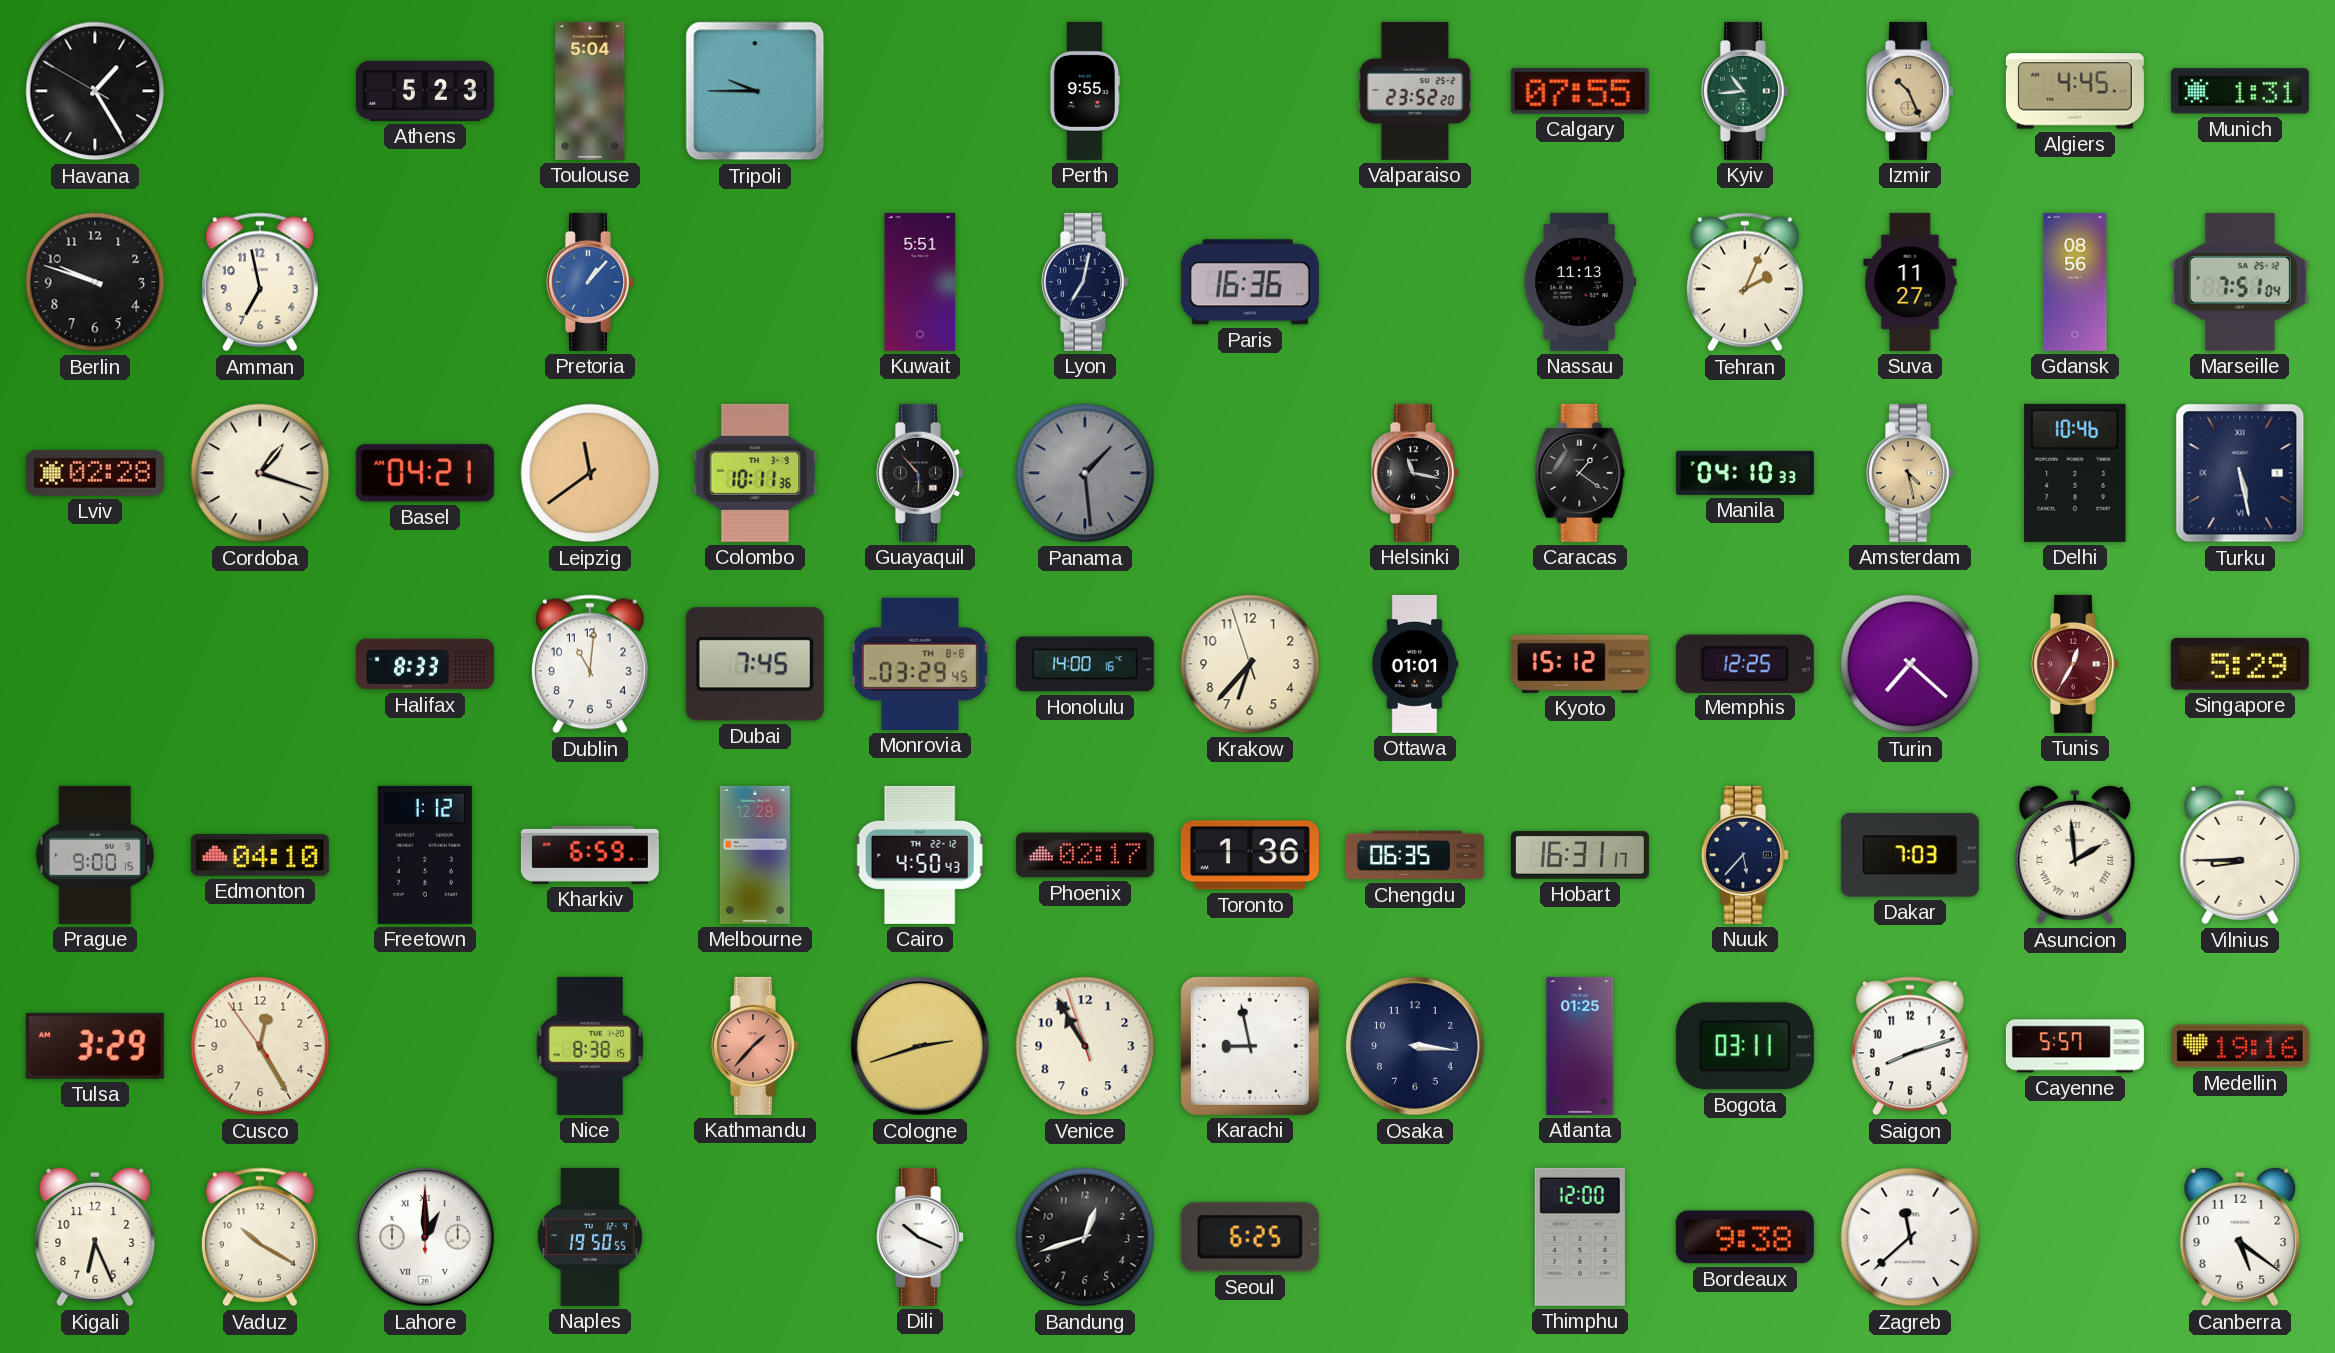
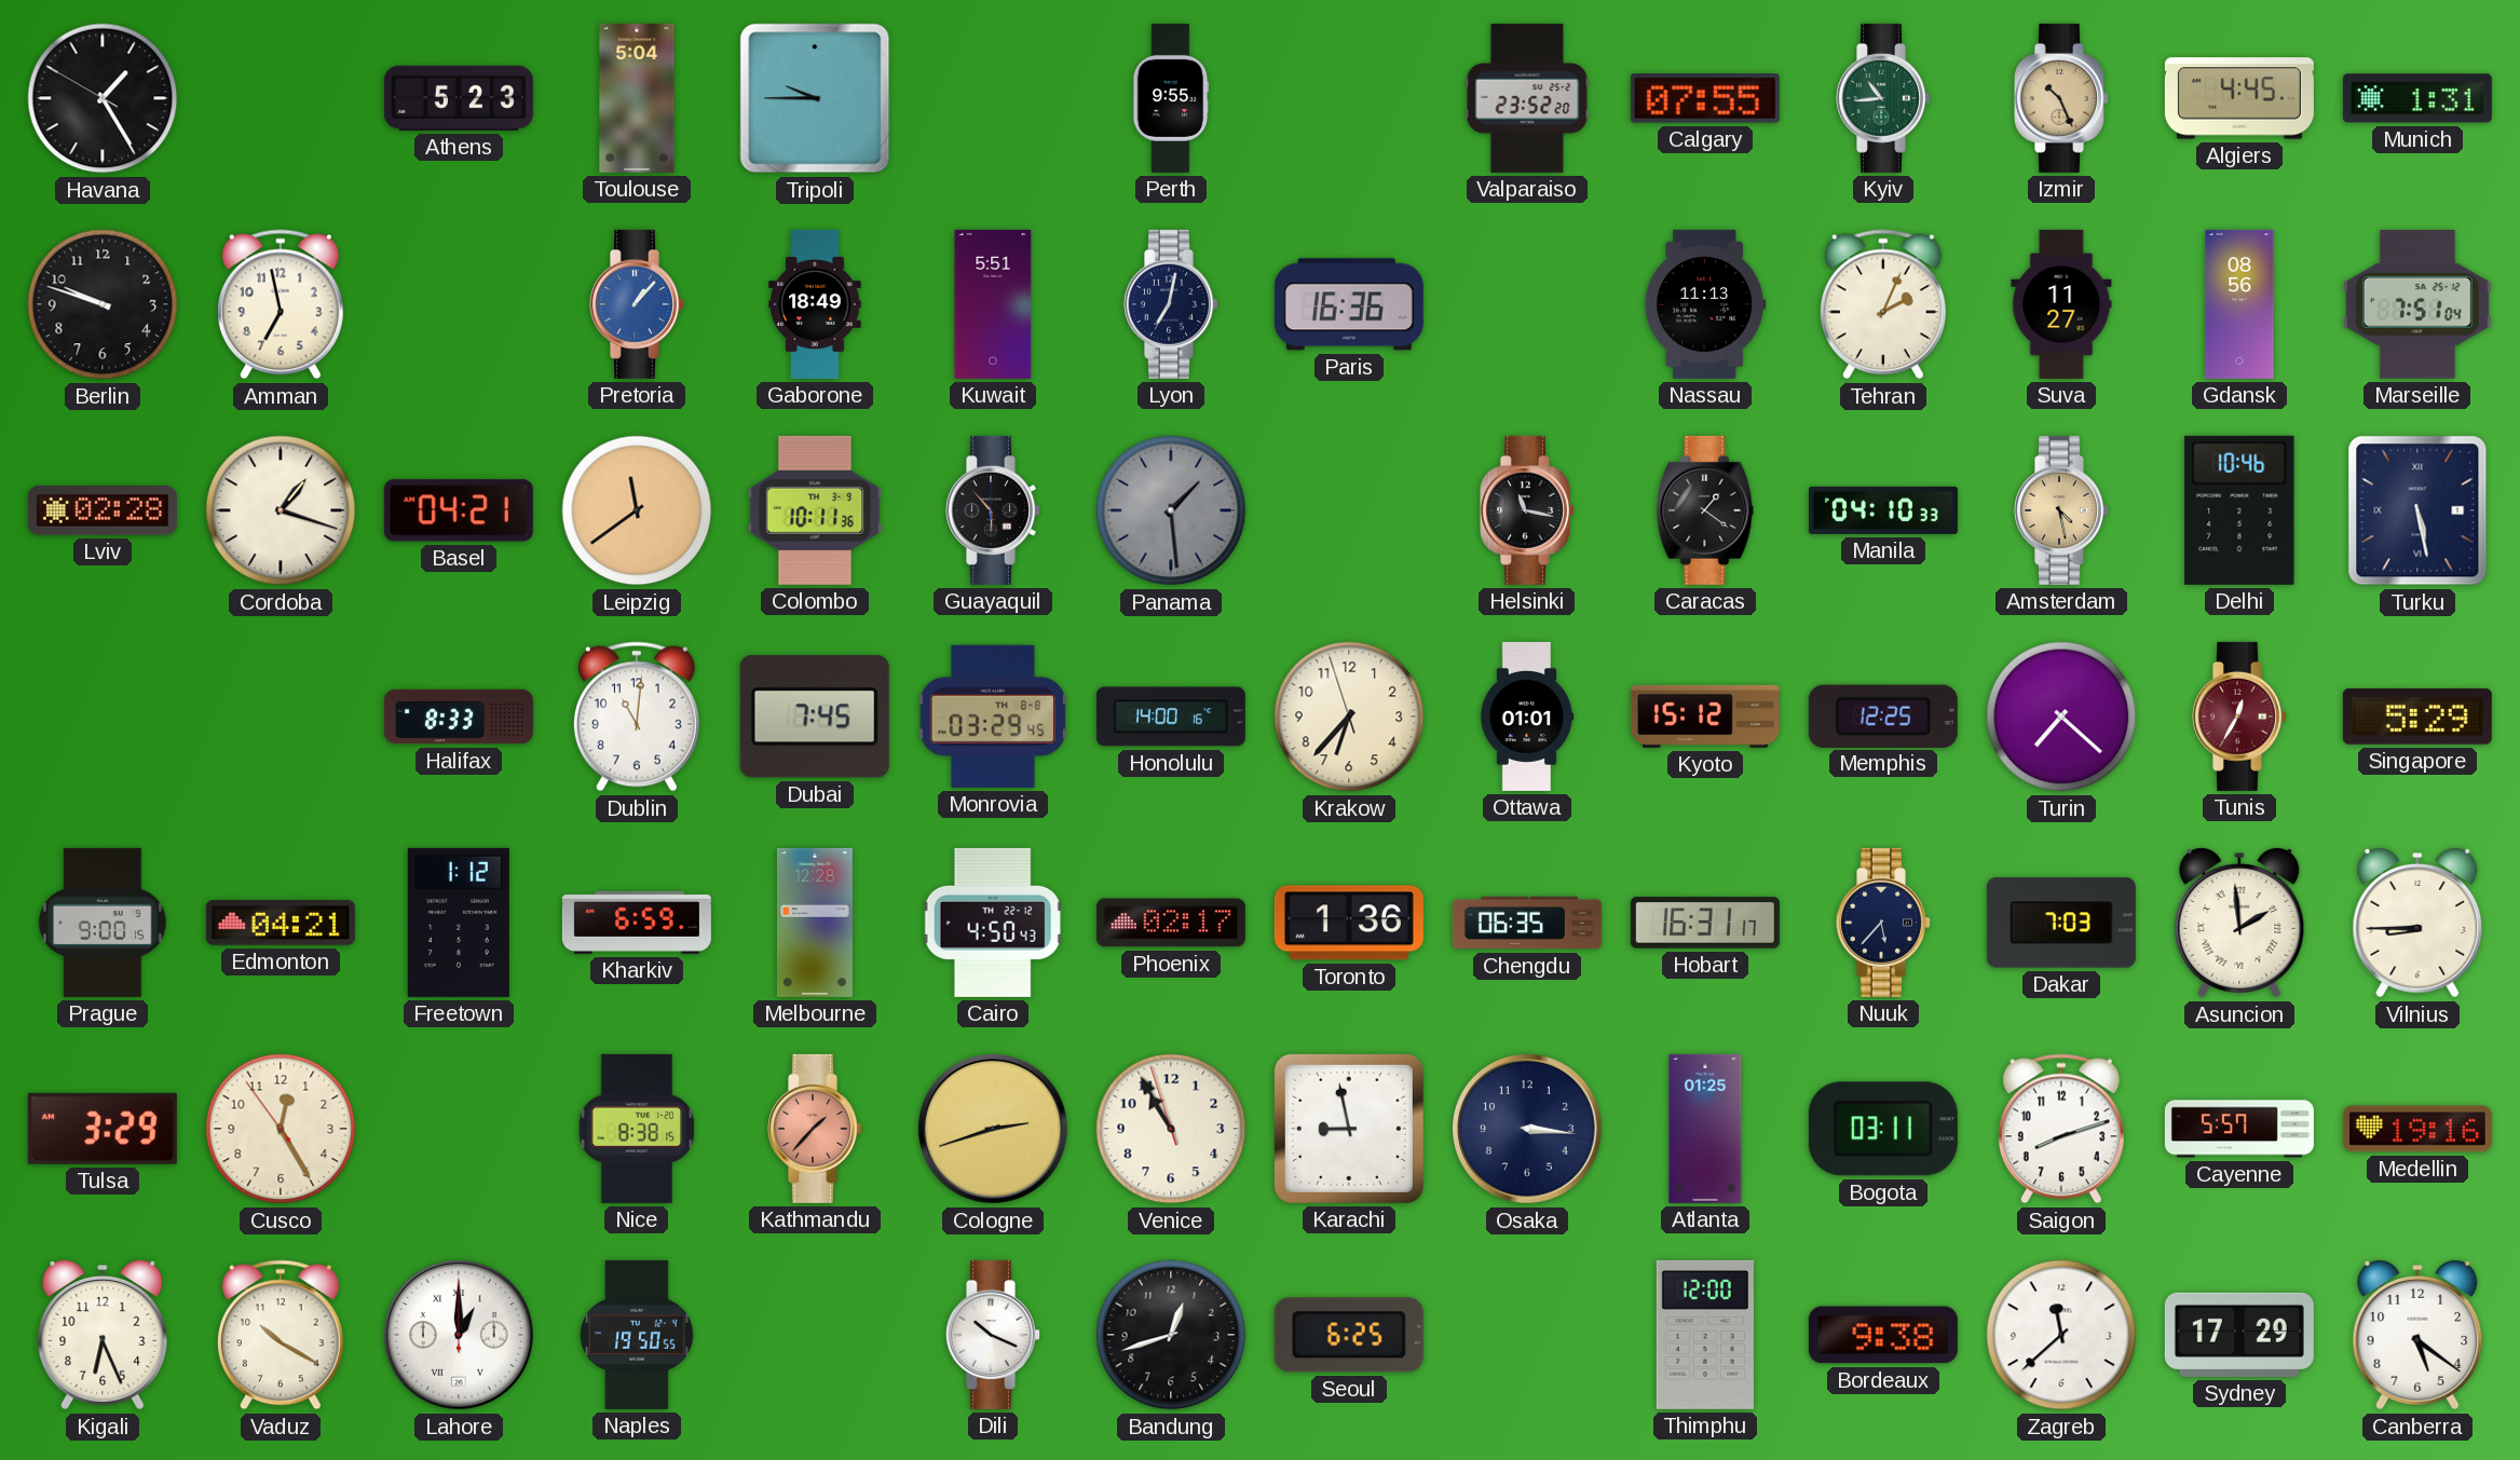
Gaborone: none -> 18:49
Edmonton: 04:10 -> 04:21
Sydney: none -> 17:29
